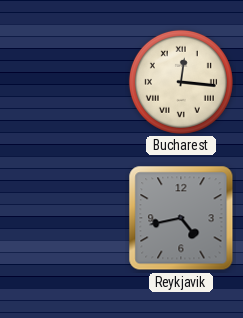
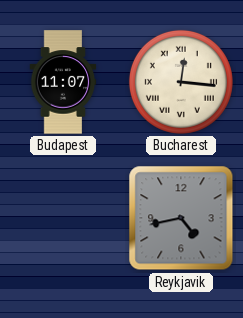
Budapest: none -> 11:07
